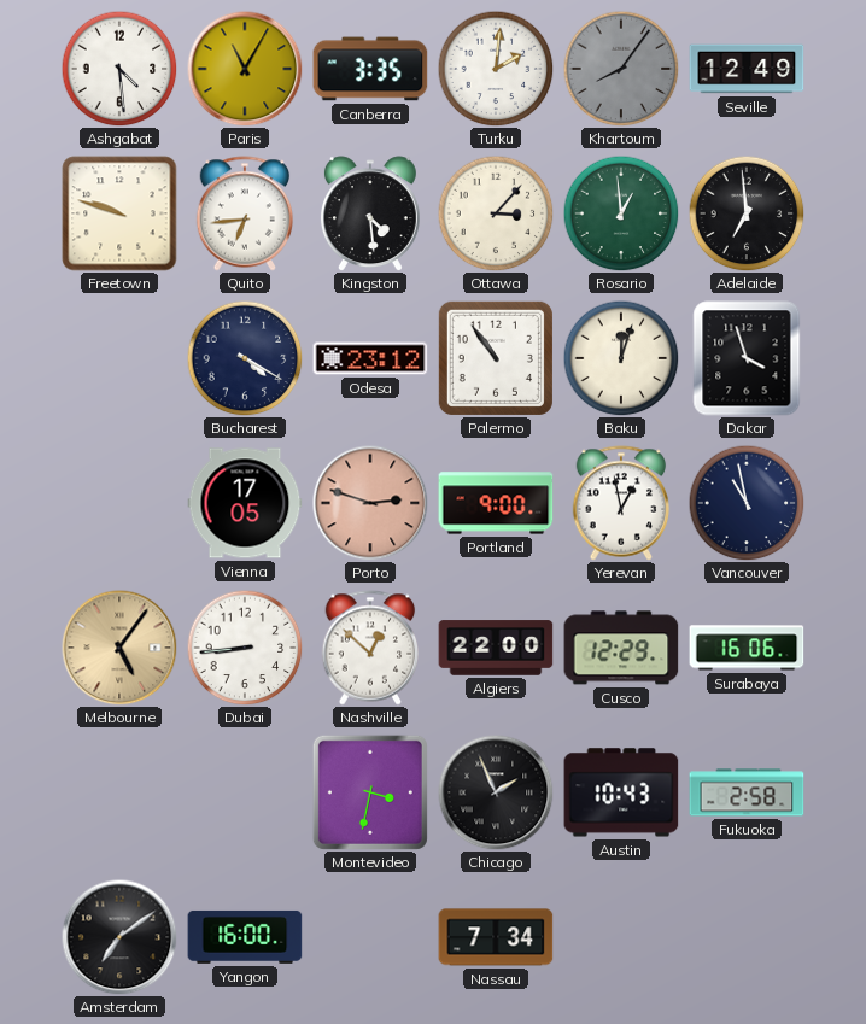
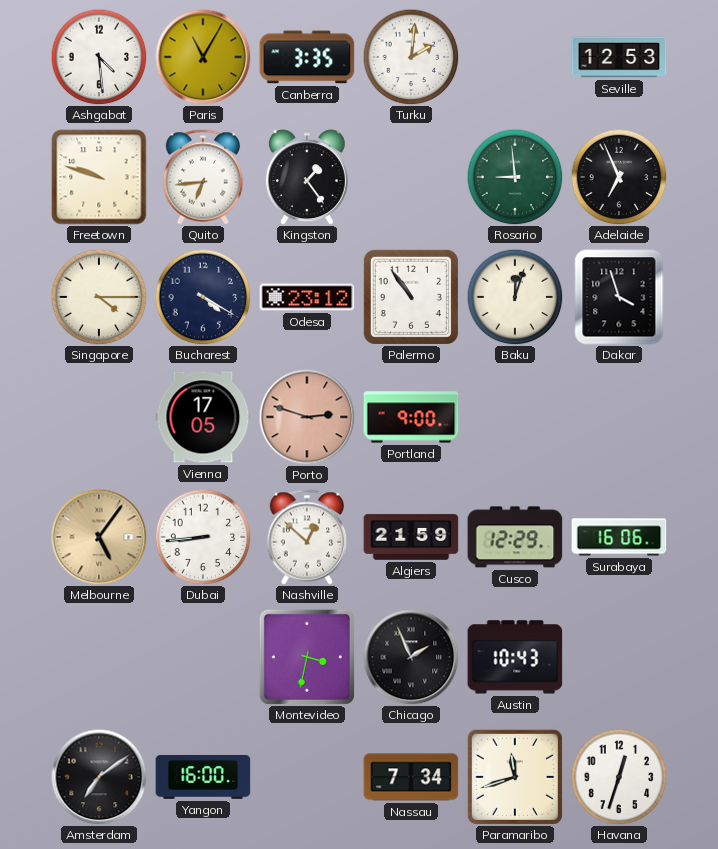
Khartoum: 8:06 -> none
Seville: 12:49 -> 12:53
Kingston: 4:29 -> 1:24
Ottawa: 3:07 -> none
Rosario: 12:59 -> 8:59
Adelaide: 6:59 -> 6:56
Singapore: none -> 4:15
Yerevan: 12:58 -> none
Vancouver: 10:58 -> none
Algiers: 22:00 -> 21:59
Fukuoka: 2:58 -> none
Paramaribo: none -> 11:42
Havana: none -> 12:33
